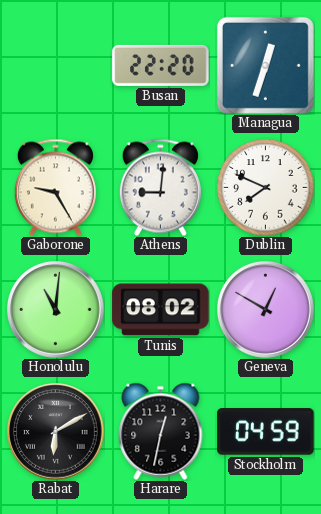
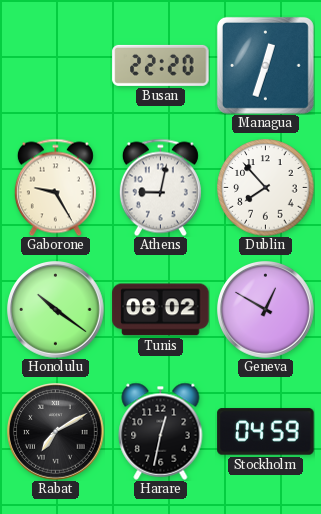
Athens: 9:01 -> 9:02
Dublin: 7:49 -> 7:53
Honolulu: 11:01 -> 10:21
Rabat: 6:10 -> 7:10
